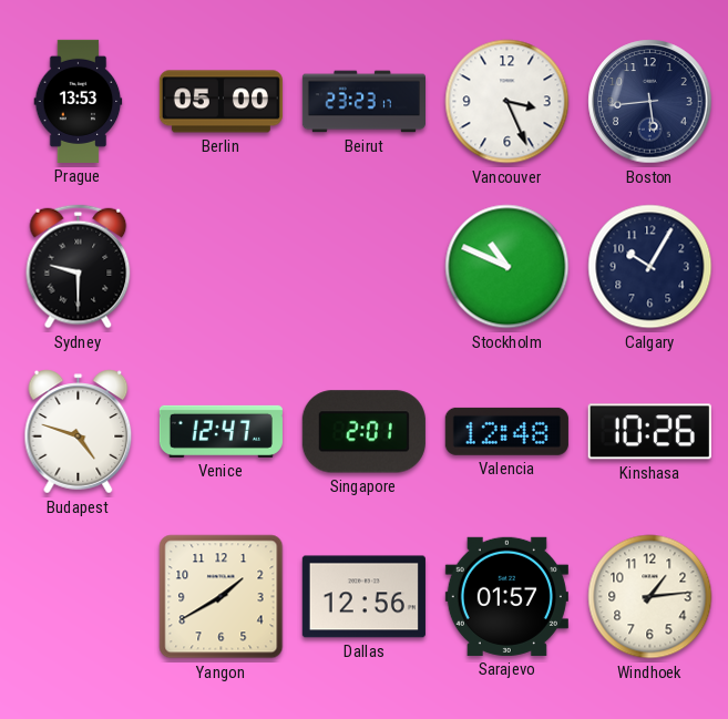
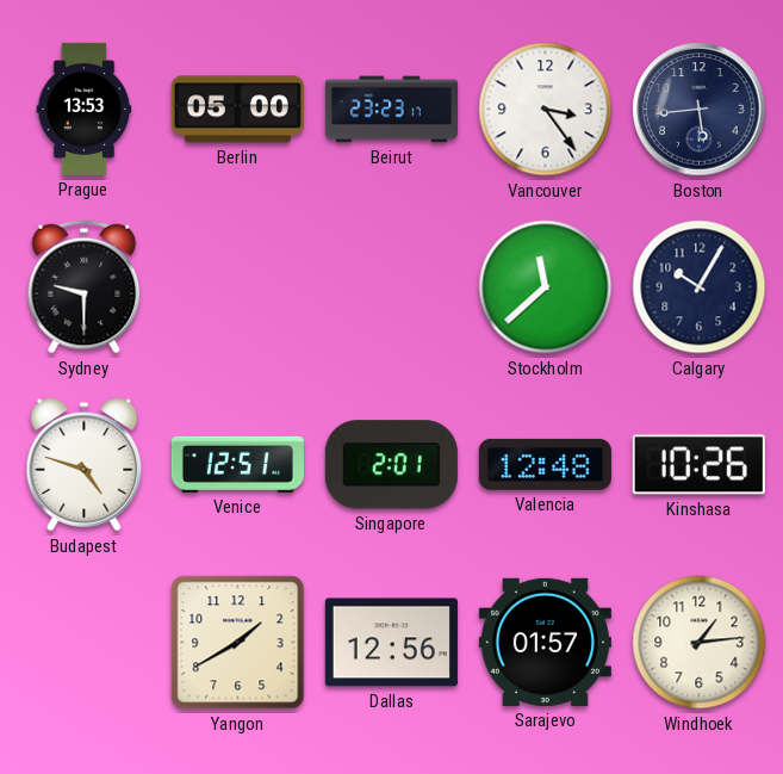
Vancouver: 3:26 -> 3:24
Stockholm: 10:49 -> 11:38
Venice: 12:47 -> 12:51
